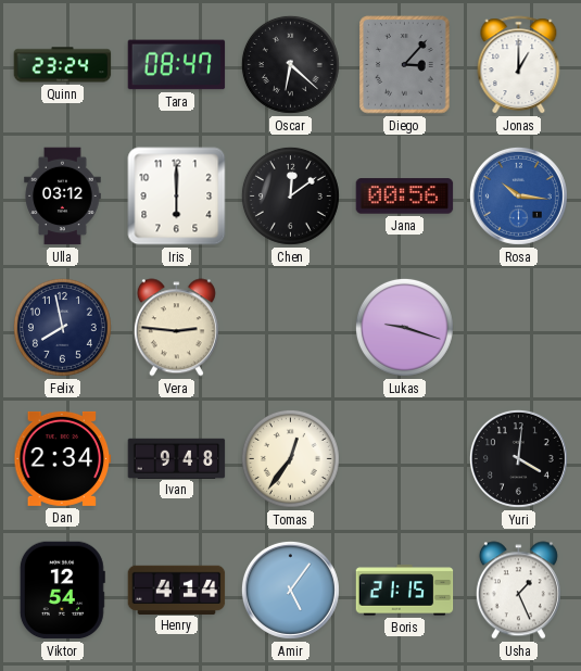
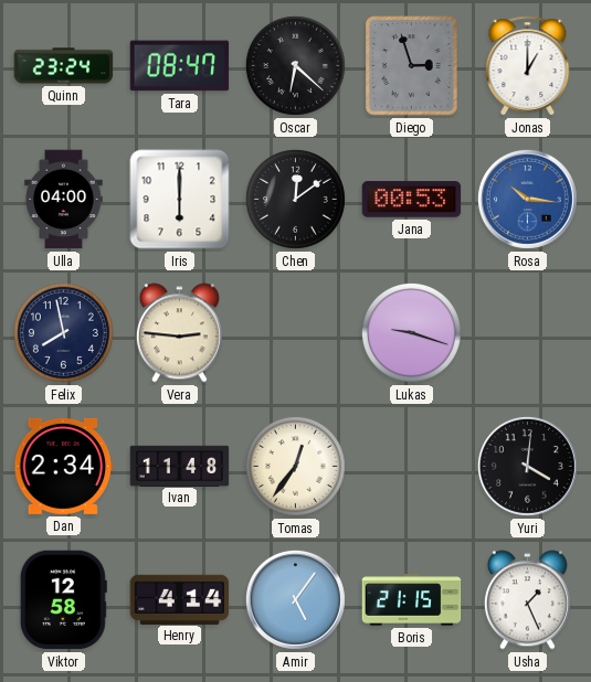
Diego: 3:07 -> 2:57
Ulla: 03:12 -> 04:00
Jana: 00:56 -> 00:53
Ivan: 9:48 -> 11:48
Viktor: 12:54 -> 12:58
